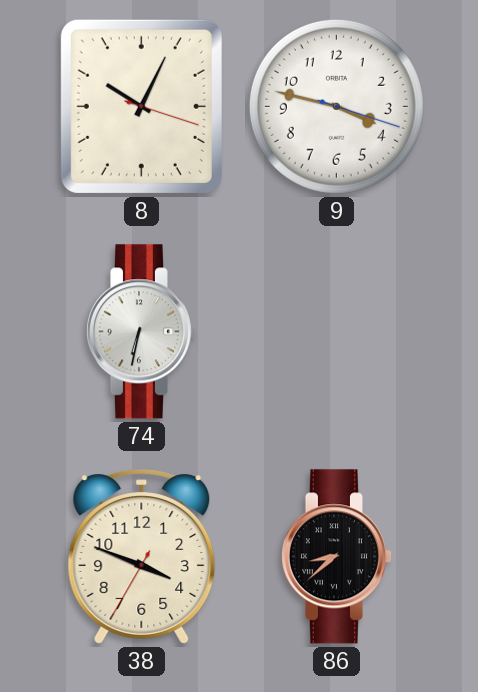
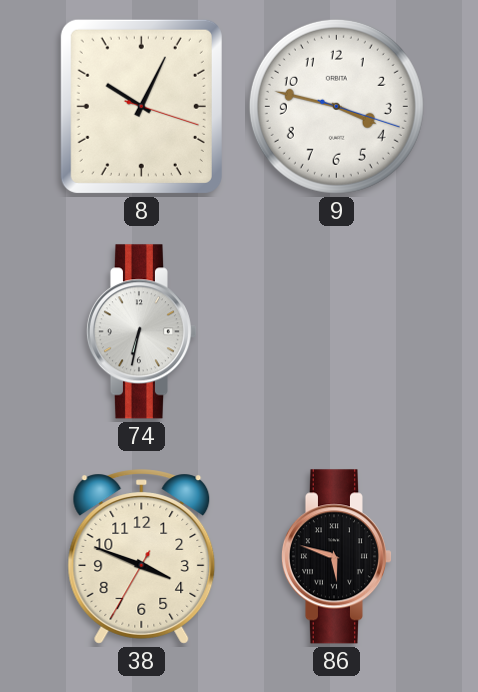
86: 8:38 -> 5:48
